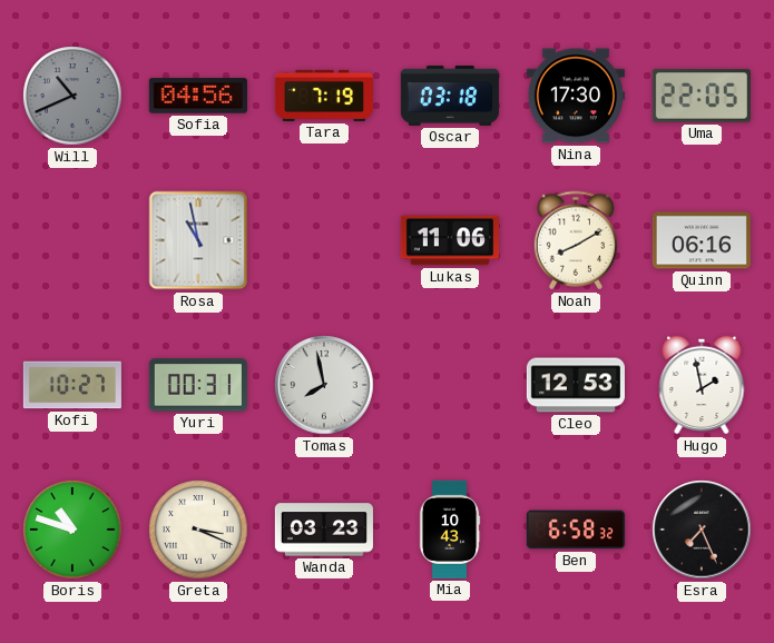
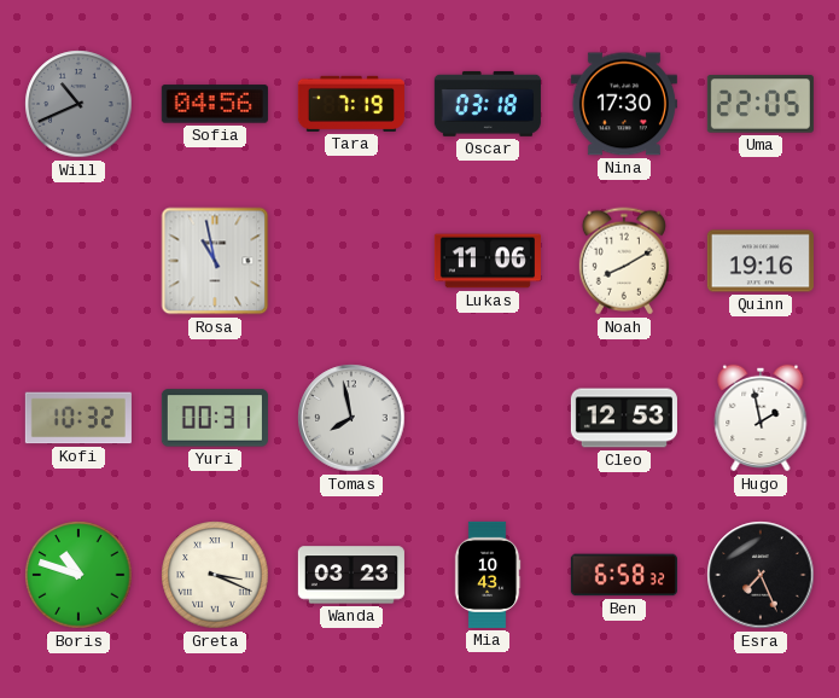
Quinn: 06:16 -> 19:16
Kofi: 10:27 -> 10:32
